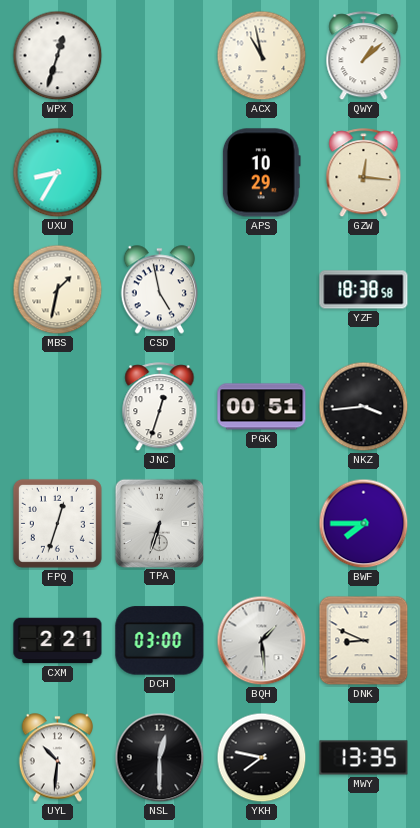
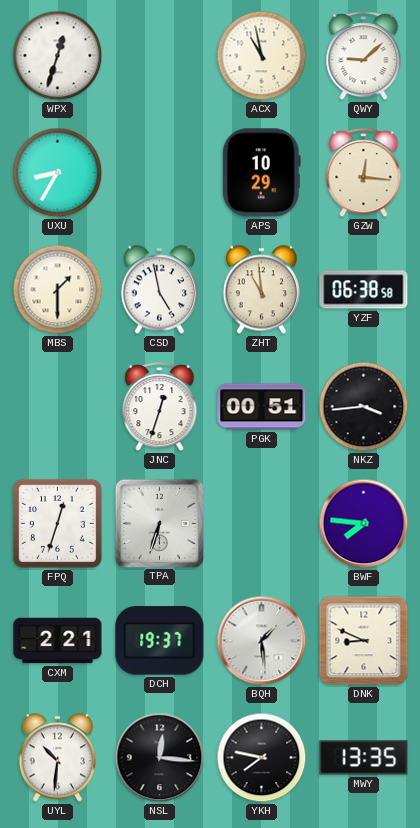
QWY: 1:08 -> 9:08
MBS: 1:32 -> 1:30
ZHT: none -> 10:59
YZF: 18:38 -> 06:38
BWF: 7:45 -> 7:46
DCH: 03:00 -> 19:37
NSL: 12:30 -> 12:16
